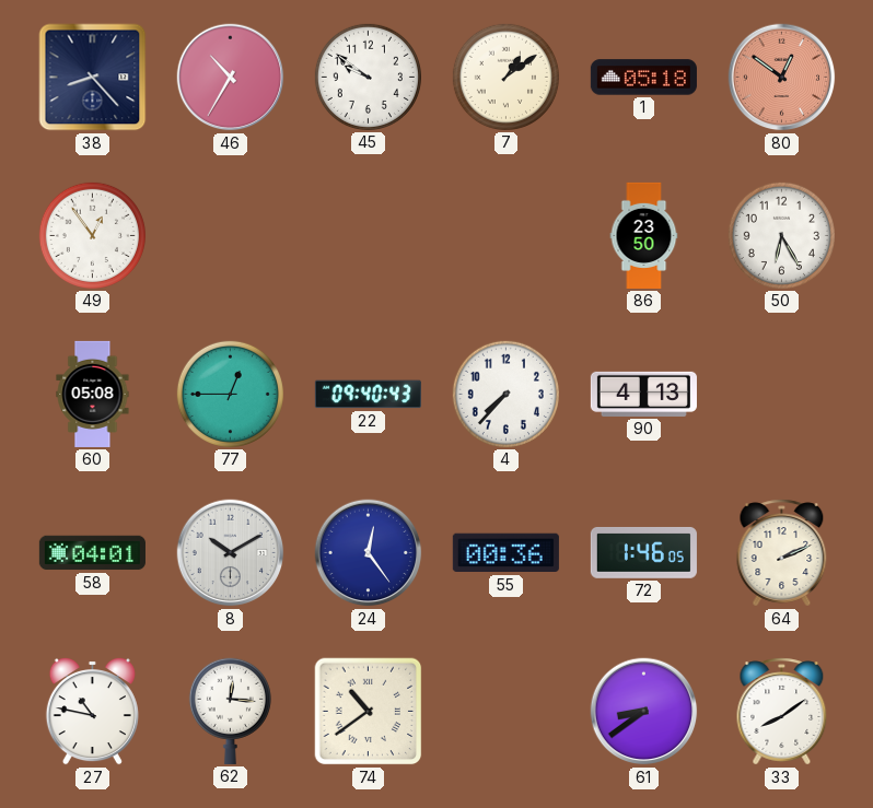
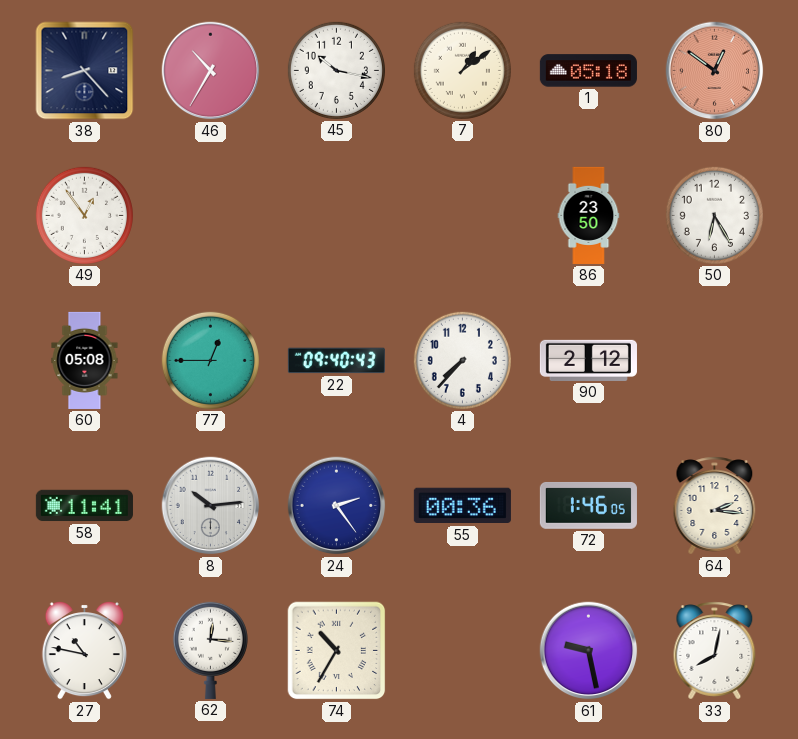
45: 9:51 -> 10:17
90: 4:13 -> 2:12
58: 04:01 -> 11:41
8: 10:10 -> 10:14
24: 12:24 -> 2:24
64: 2:11 -> 2:16
74: 10:39 -> 10:35
61: 8:39 -> 9:28
33: 8:09 -> 8:02
